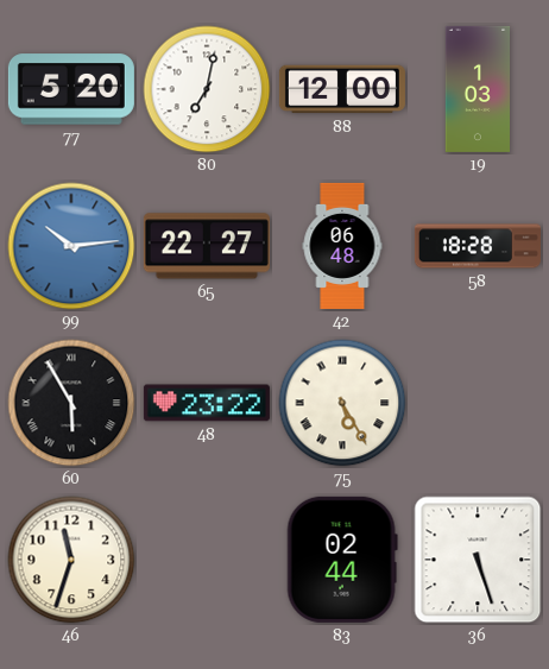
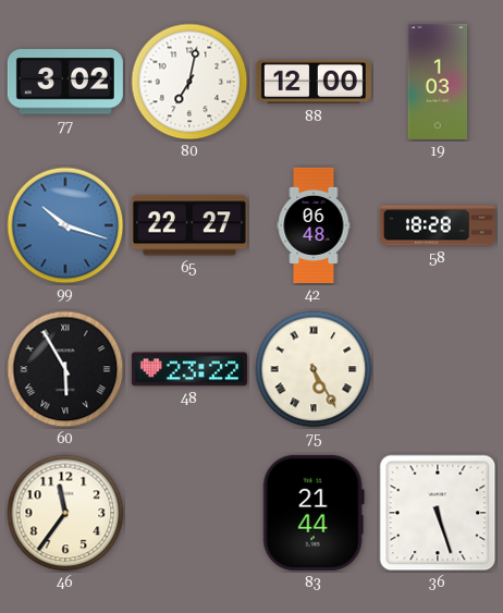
77: 5:20 -> 3:02
99: 10:14 -> 10:18
46: 11:33 -> 11:36
83: 02:44 -> 21:44
